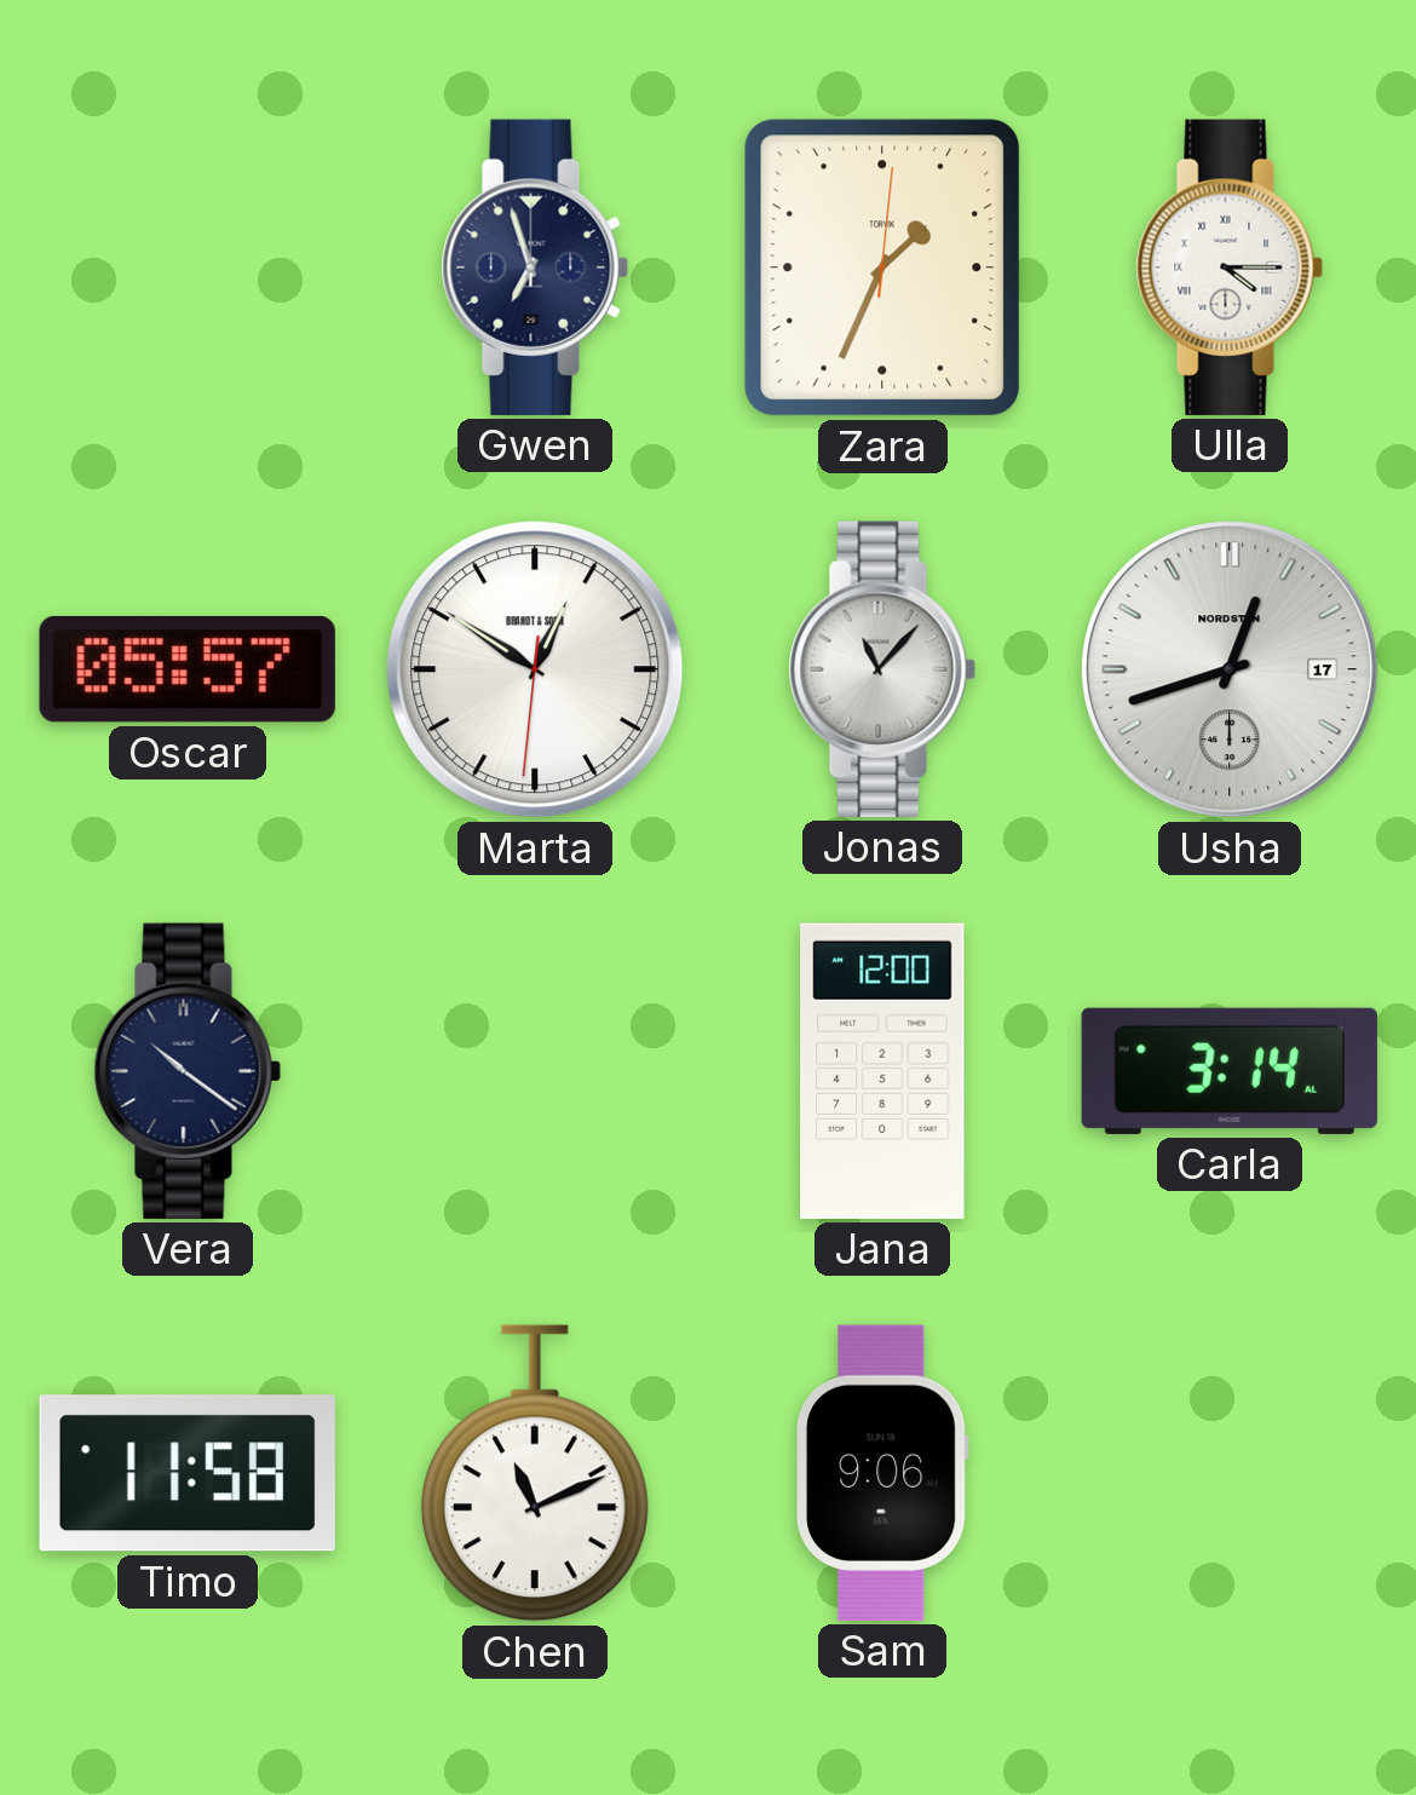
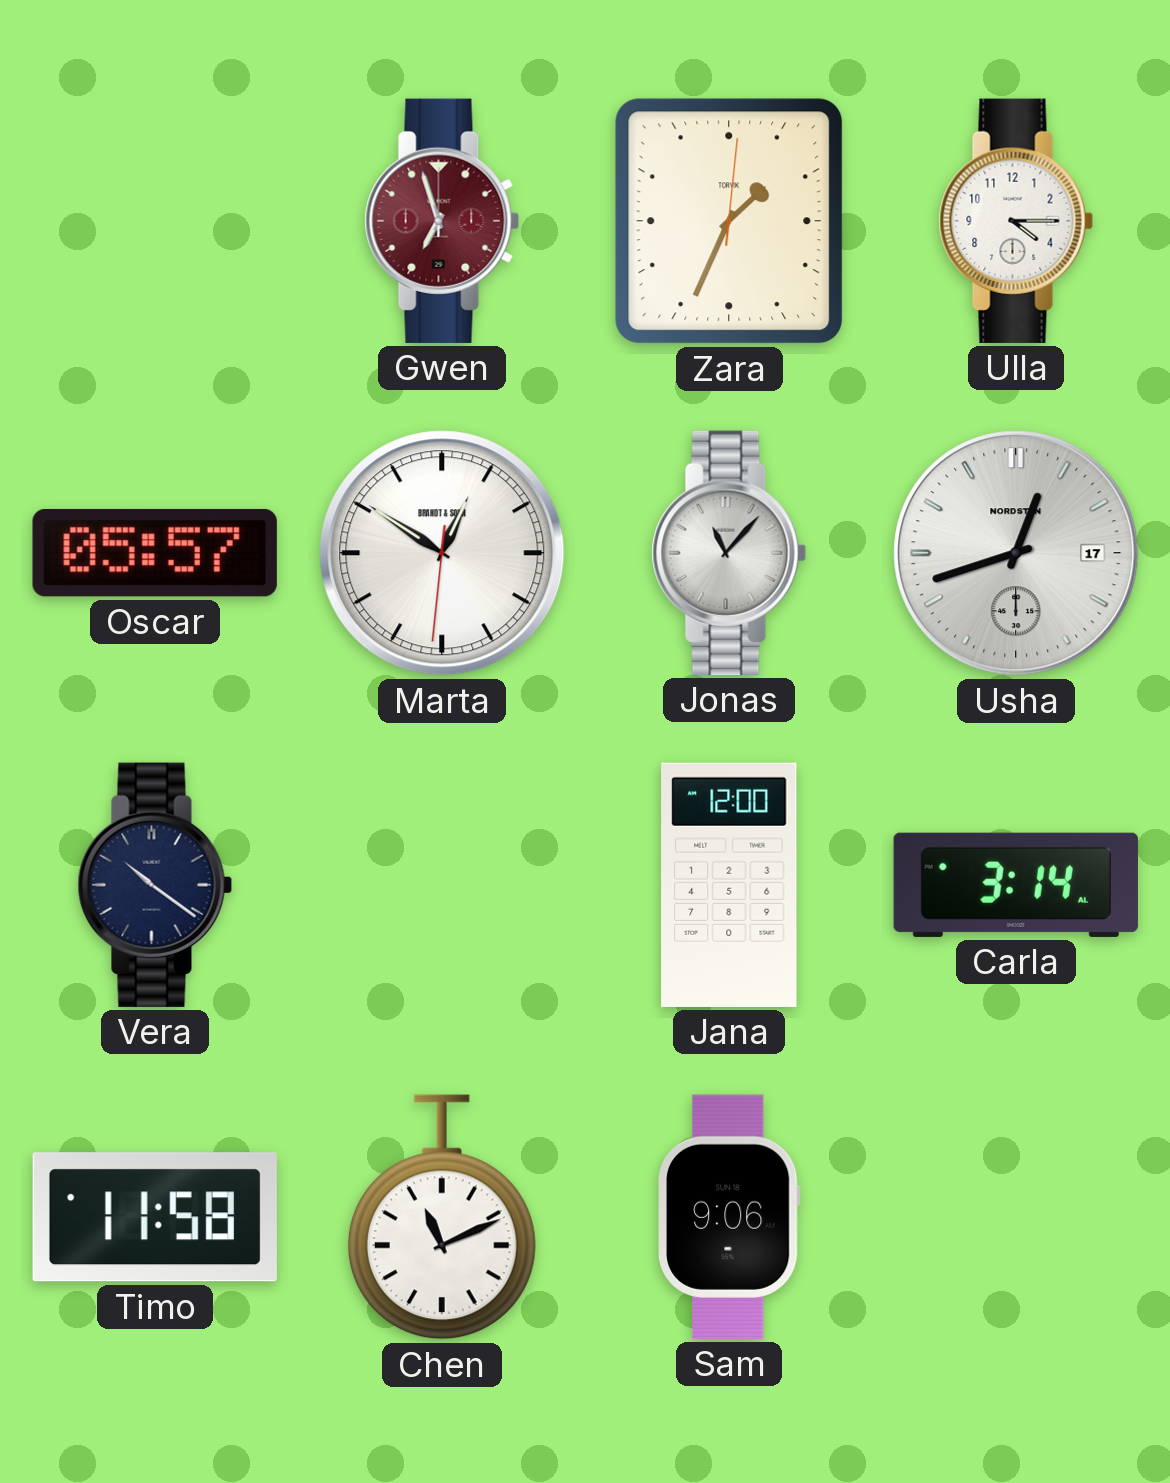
Gwen dial: navy -> burgundy
Ulla numerals: Roman -> Arabic
